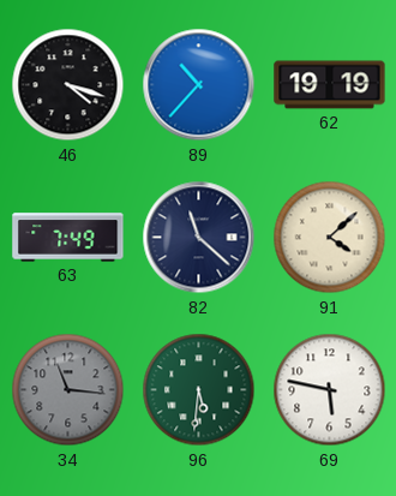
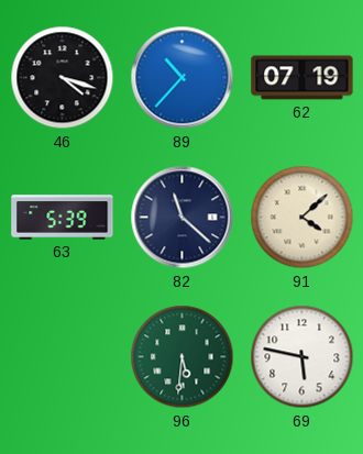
62: 19:19 -> 07:19
63: 7:49 -> 5:39
34: 11:16 -> none
